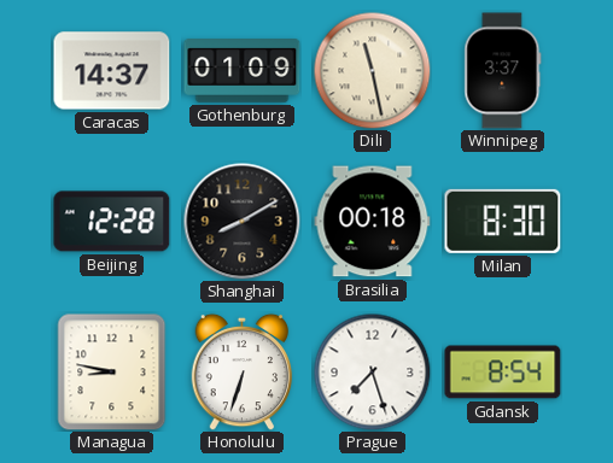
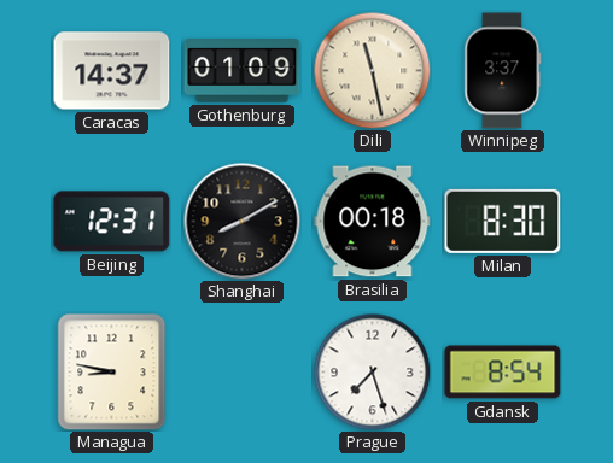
Beijing: 12:28 -> 12:31
Honolulu: 6:33 -> none
